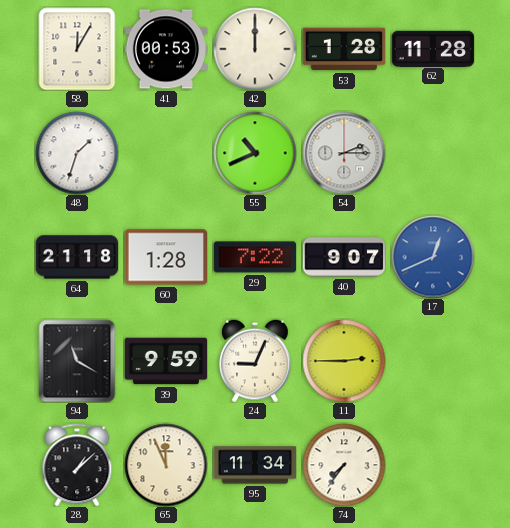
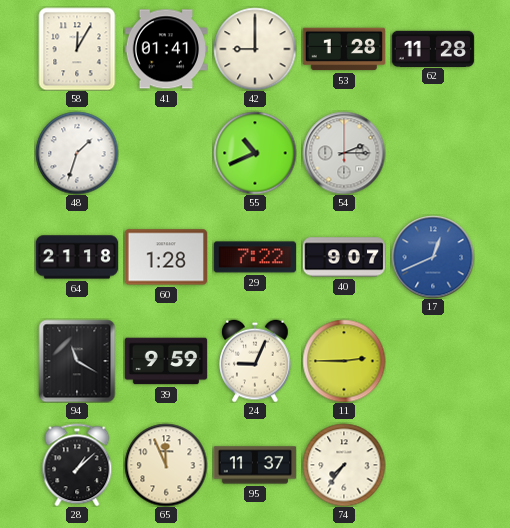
41: 00:53 -> 01:41
42: 12:00 -> 9:00
95: 11:34 -> 11:37
